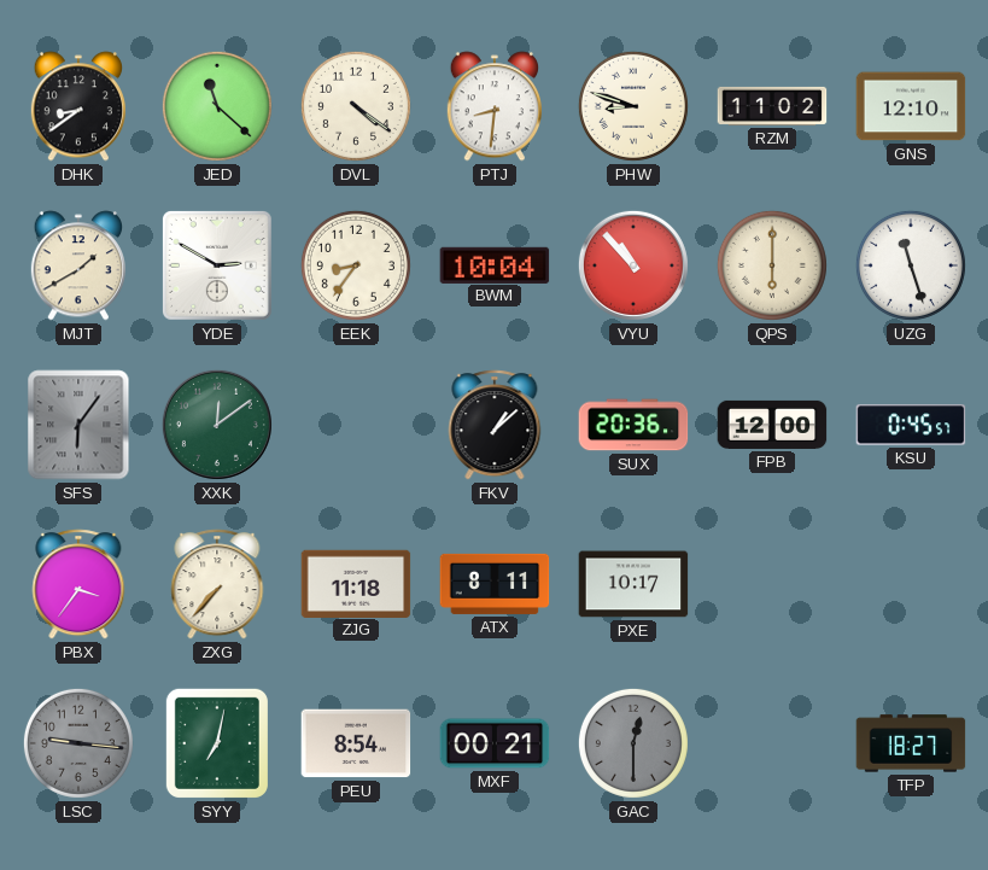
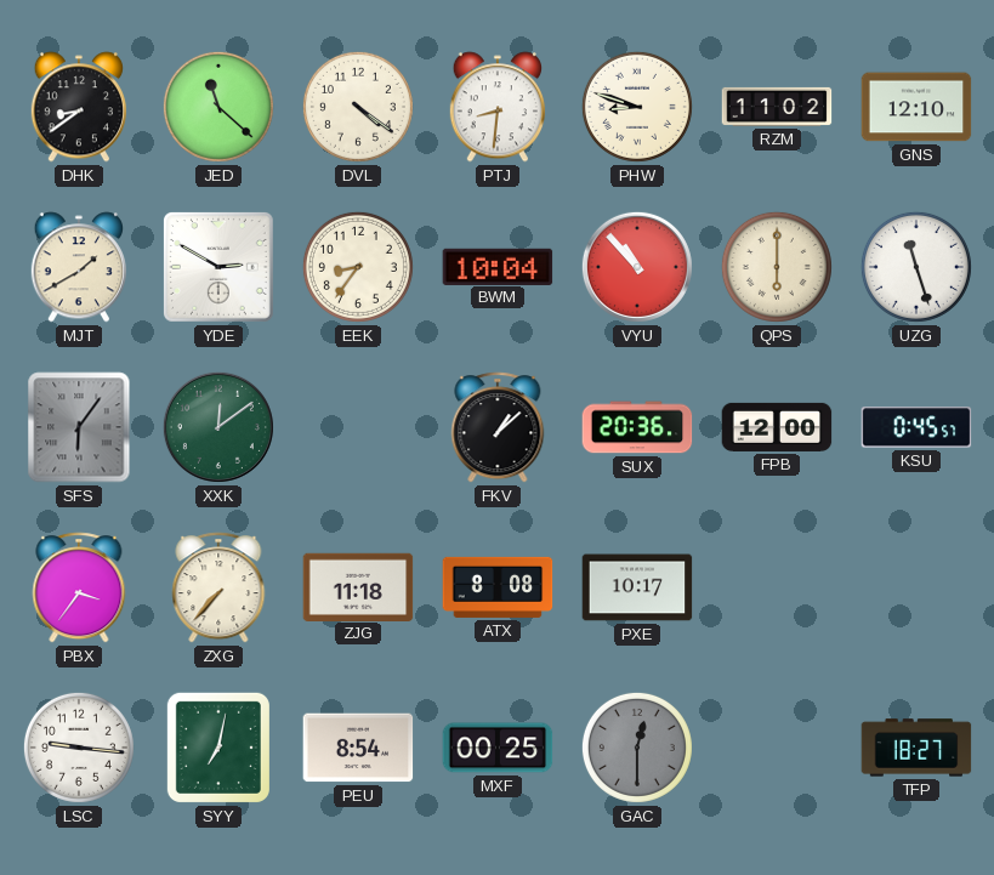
ATX: 8:11 -> 8:08
LSC dial: grey -> white
MXF: 00:21 -> 00:25
